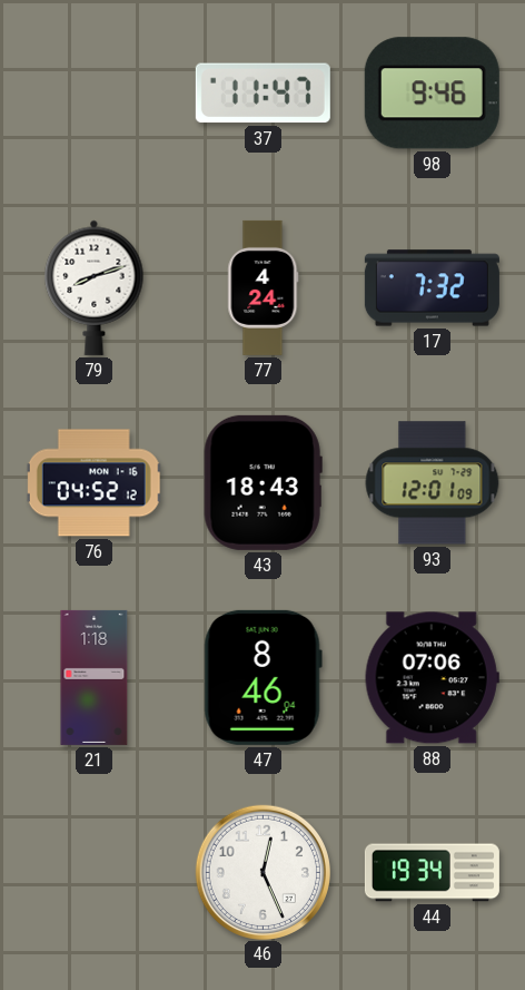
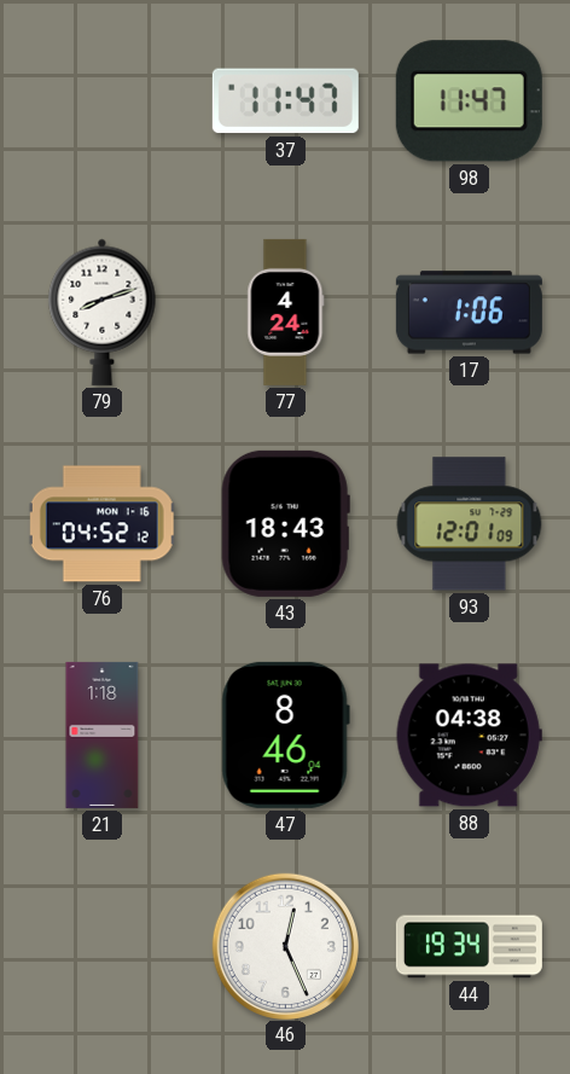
98: 9:46 -> 11:47
17: 7:32 -> 1:06
88: 07:06 -> 04:38
